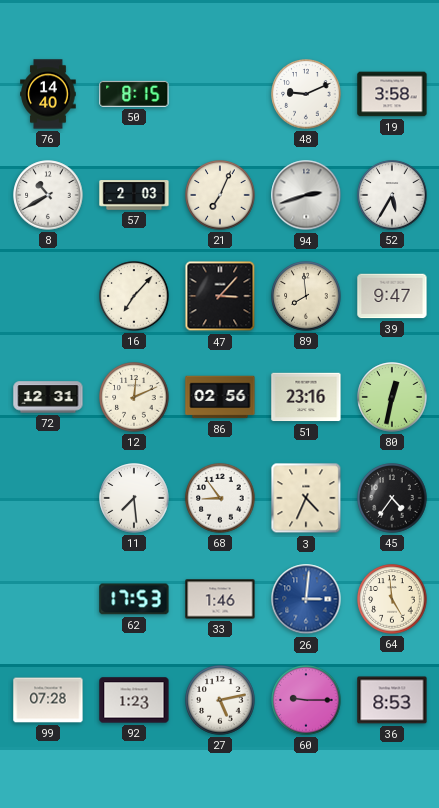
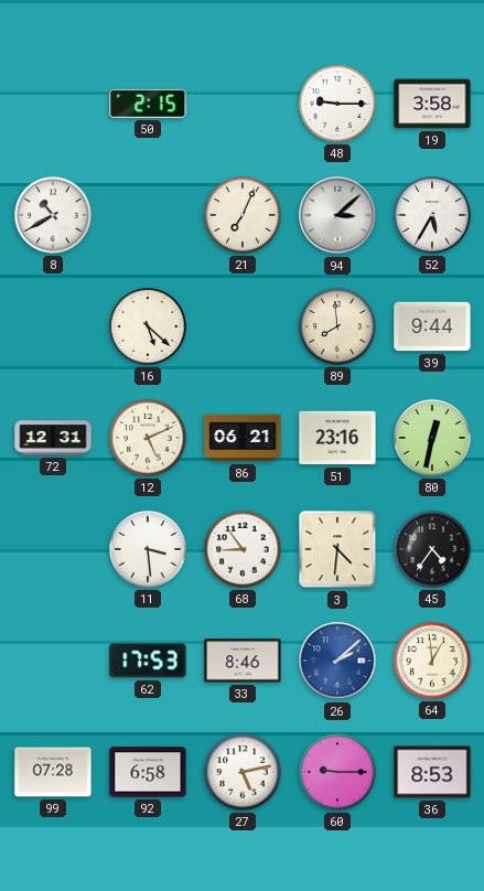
76: 14:40 -> none
50: 8:15 -> 2:15
48: 9:11 -> 9:15
57: 2:03 -> none
94: 2:42 -> 3:08
16: 7:07 -> 5:22
47: 3:07 -> none
39: 9:47 -> 9:44
12: 12:11 -> 5:11
86: 02:56 -> 06:21
11: 7:29 -> 3:29
3: 4:34 -> 4:31
33: 1:46 -> 8:46
26: 3:01 -> 2:08
64: 4:59 -> 12:59
92: 1:23 -> 6:58
